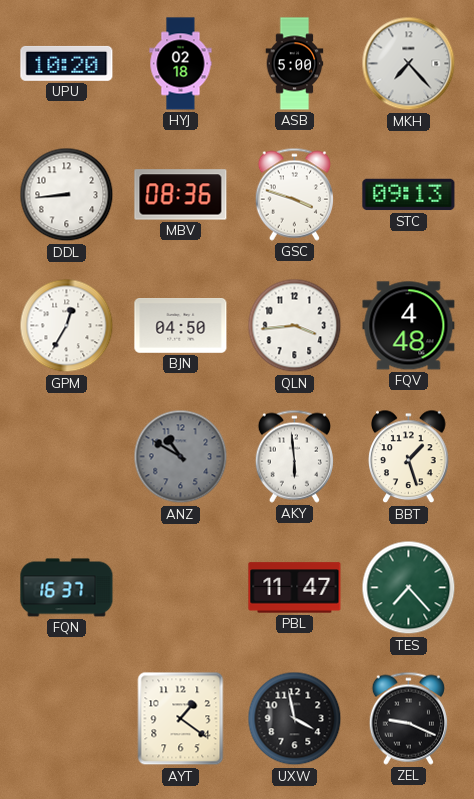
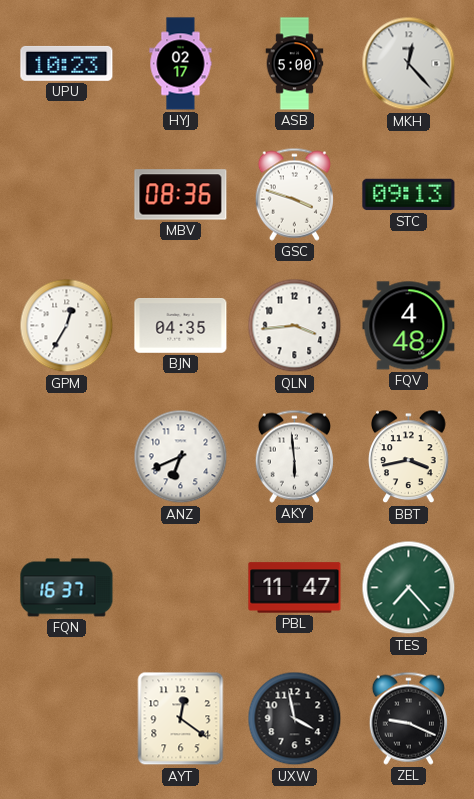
UPU: 10:20 -> 10:23
HYJ: 02:18 -> 02:17
MKH: 7:23 -> 12:23
DDL: 8:44 -> none
BJN: 04:50 -> 04:35
ANZ: 10:50 -> 6:41
ANZ dial: grey -> white
BBT: 1:27 -> 3:43
AYT: 1:21 -> 12:21
